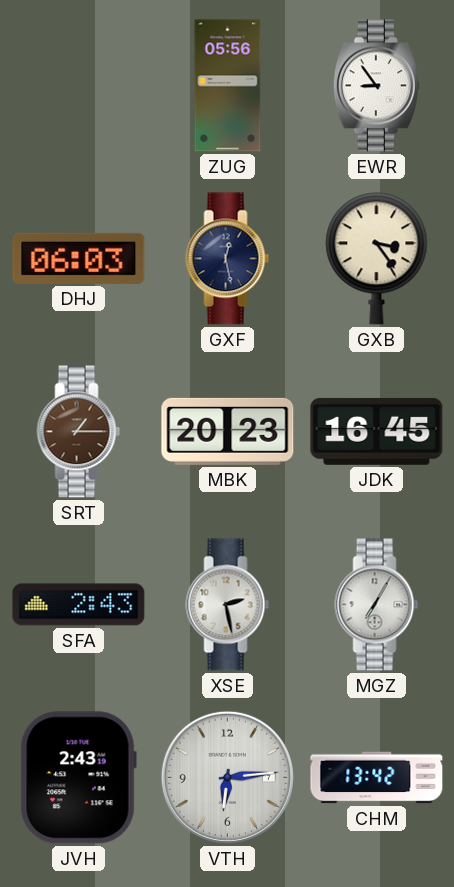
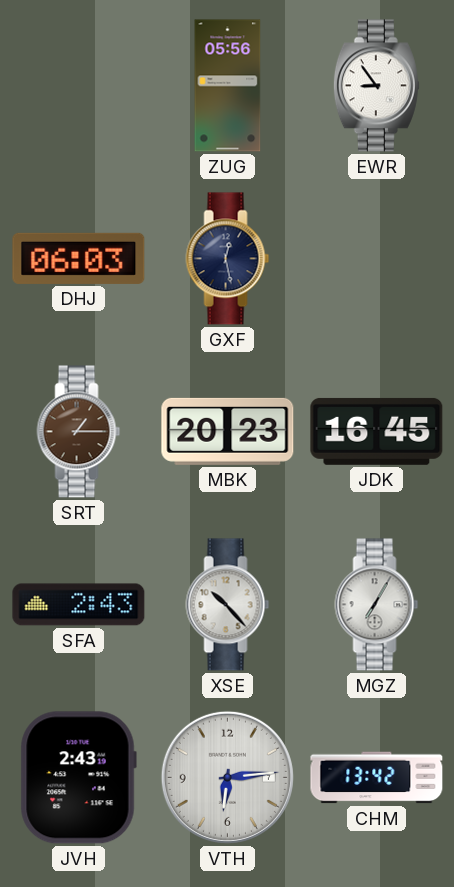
GXB: 3:24 -> none
XSE: 2:28 -> 10:23
